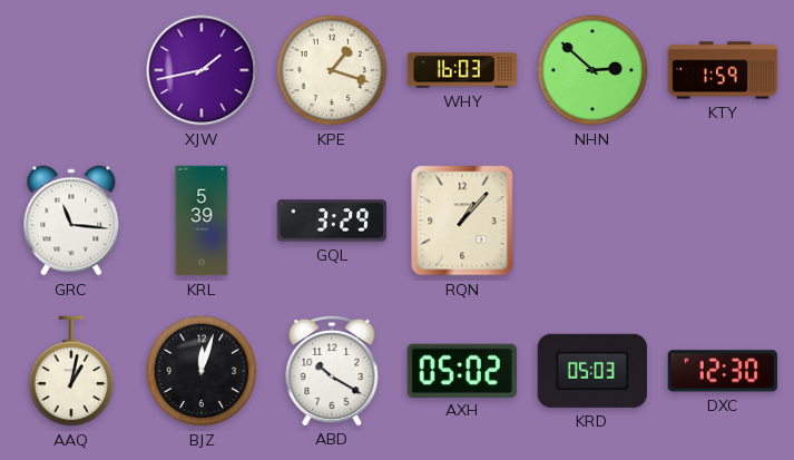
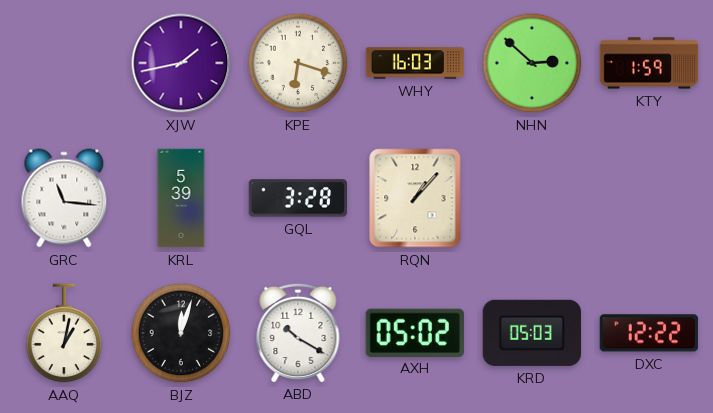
KPE: 1:18 -> 6:18
GQL: 3:29 -> 3:28
DXC: 12:30 -> 12:22
